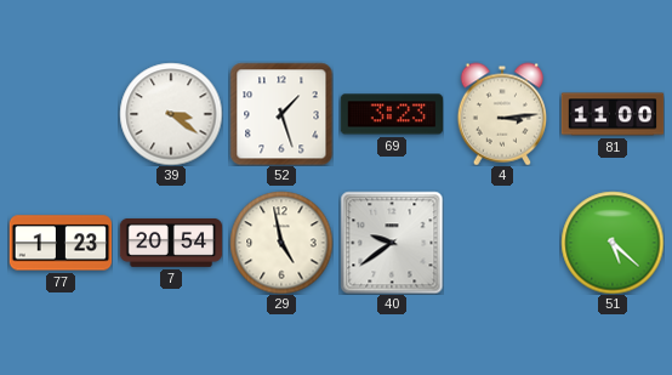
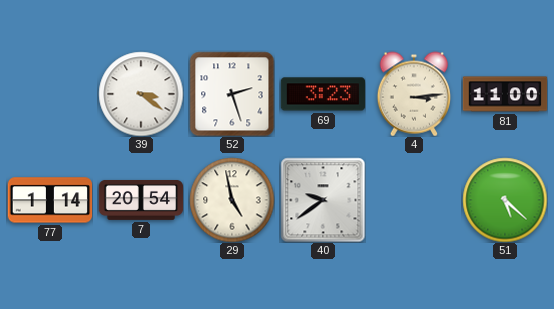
52: 1:27 -> 2:27
77: 1:23 -> 1:14
